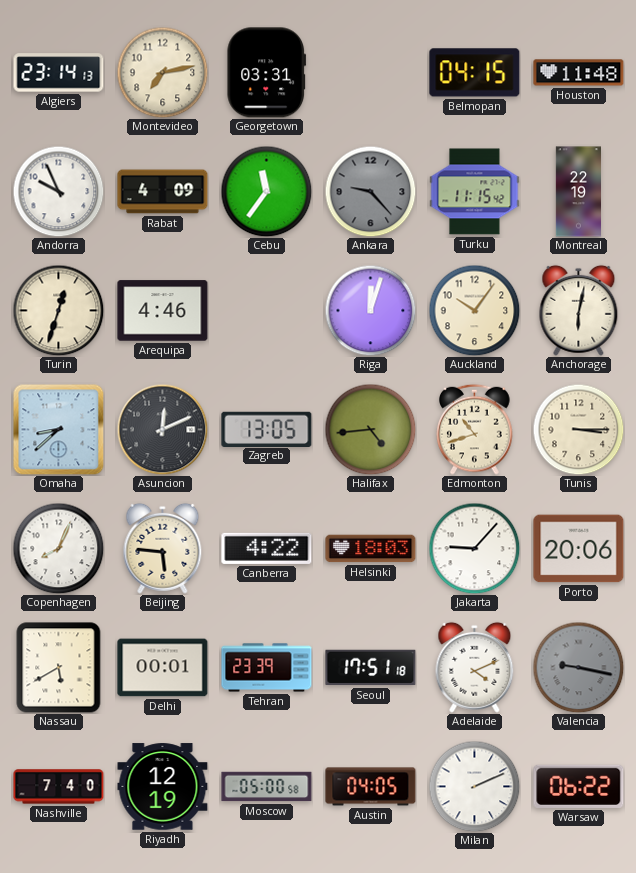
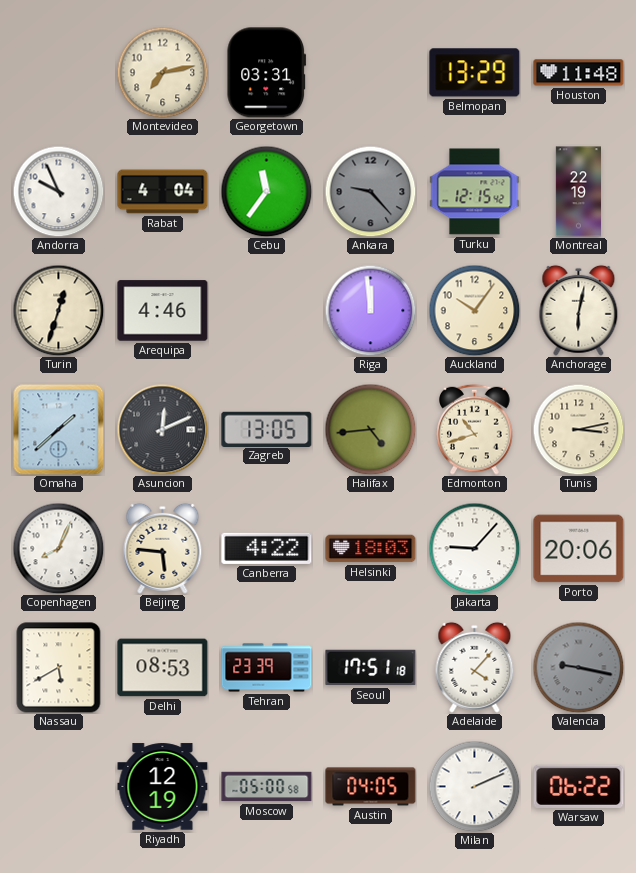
Algiers: 23:14 -> none
Belmopan: 04:15 -> 13:29
Rabat: 4:09 -> 4:04
Turku: 11:15 -> 12:15
Riga: 12:03 -> 11:59
Omaha: 8:38 -> 1:38
Tunis: 3:15 -> 3:13
Delhi: 00:01 -> 08:53
Adelaide: 4:11 -> 4:07
Nashville: 7:40 -> none
